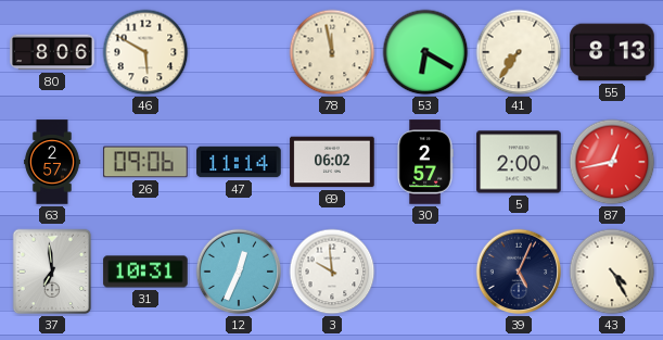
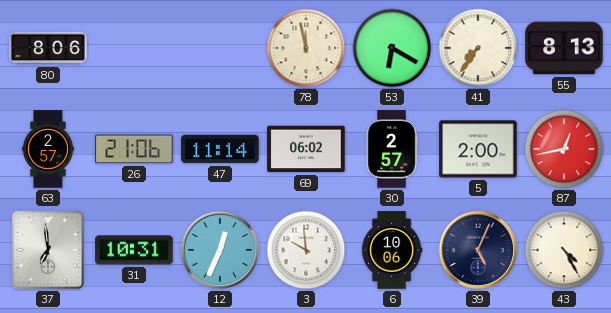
46: 5:50 -> none
26: 09:06 -> 21:06
6: none -> 10:06
